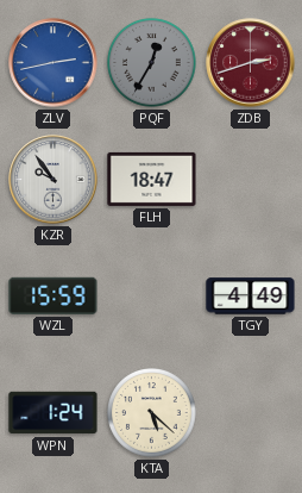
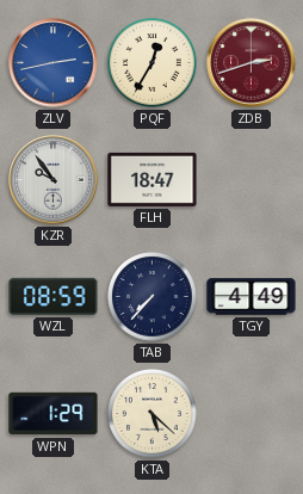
PQF dial: grey -> cream
WZL: 15:59 -> 08:59
TAB: none -> 7:37
WPN: 1:24 -> 1:29
